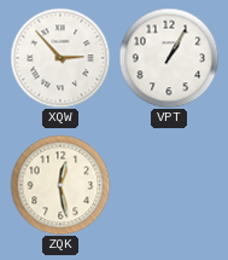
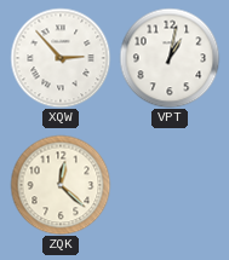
VPT: 1:05 -> 1:02
ZQK: 12:28 -> 12:22
